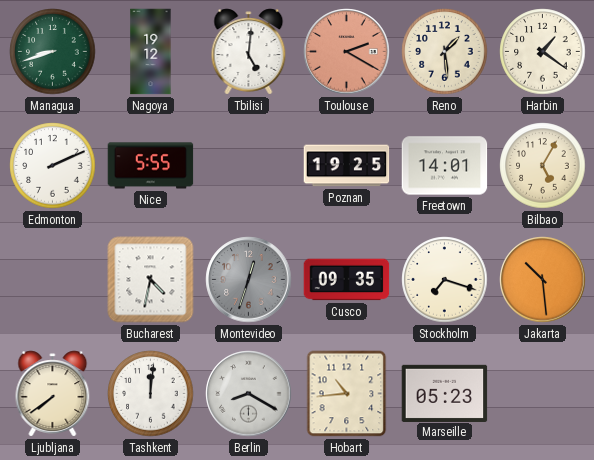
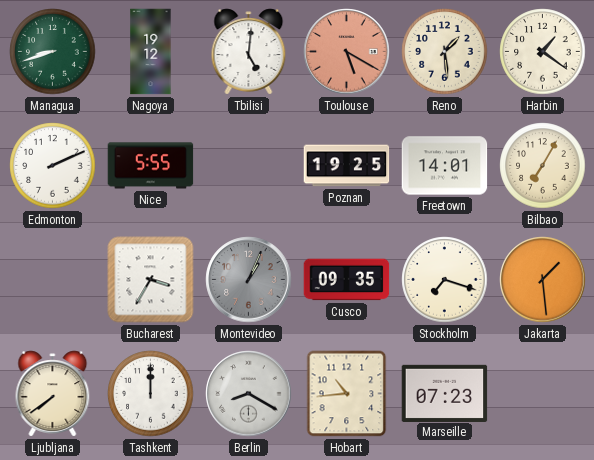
Toulouse: 2:20 -> 5:20
Bilbao: 5:05 -> 7:05
Bucharest: 4:32 -> 3:35
Montevideo: 12:33 -> 1:04
Jakarta: 10:29 -> 1:29
Tashkent: 12:01 -> 12:00
Marseille: 05:23 -> 07:23
